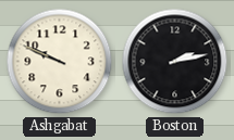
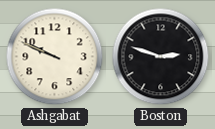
Boston: 2:13 -> 2:48
